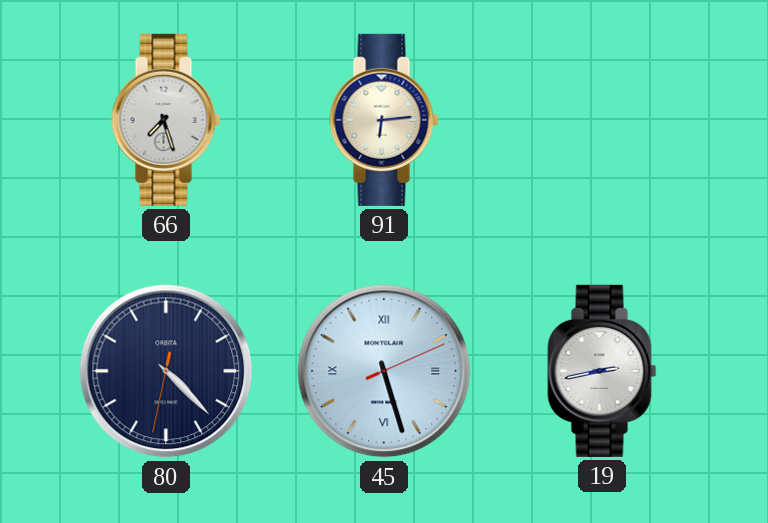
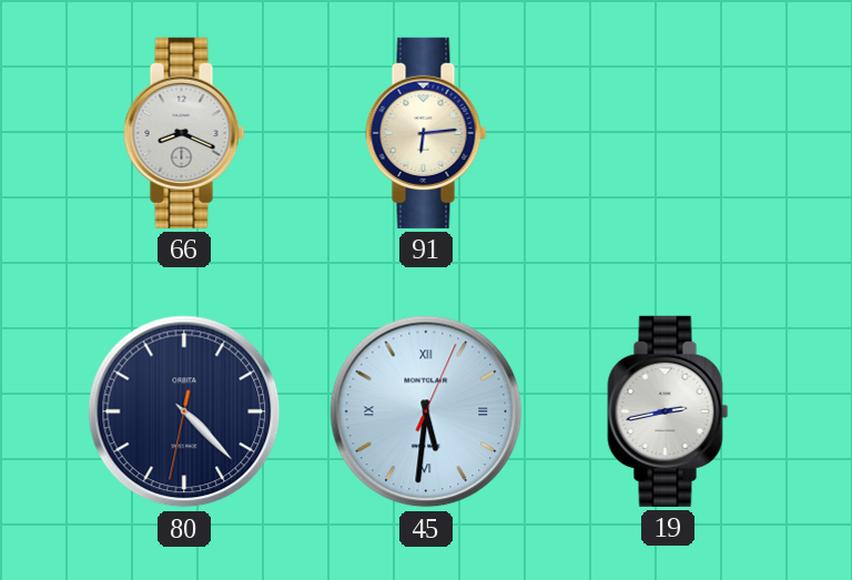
66: 7:27 -> 8:19
45: 5:27 -> 5:31
